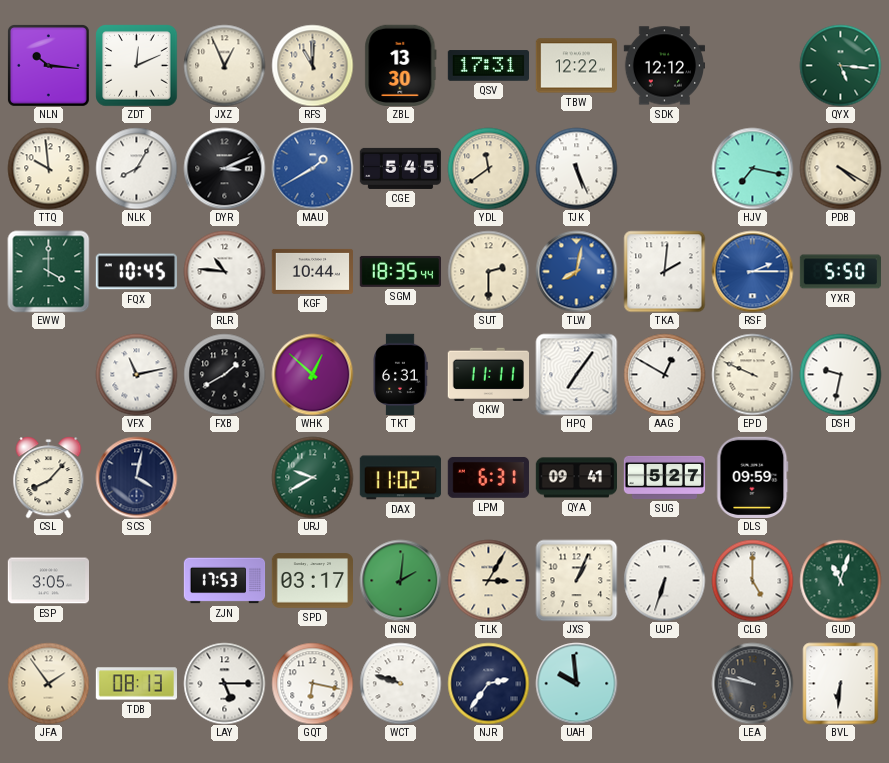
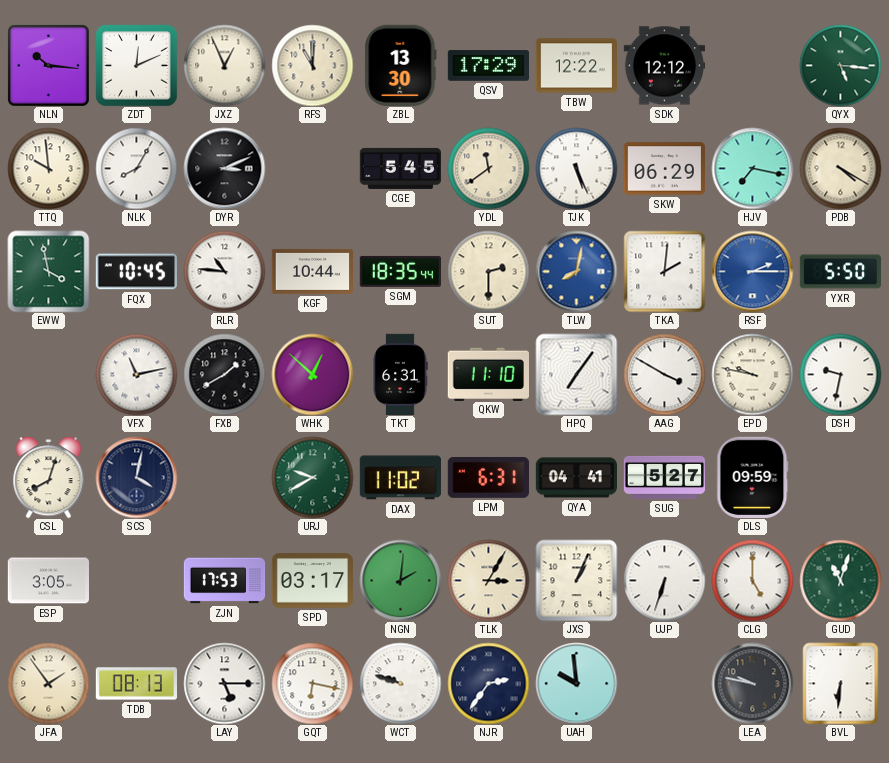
QSV: 17:31 -> 17:29
MAU: 1:40 -> none
SKW: none -> 06:29
EWW: 4:00 -> 3:58
QKW: 11:11 -> 11:10
AAG: 12:50 -> 3:50
EPD: 9:49 -> 9:47
CSL: 8:07 -> 8:03
QYA: 09:41 -> 04:41
